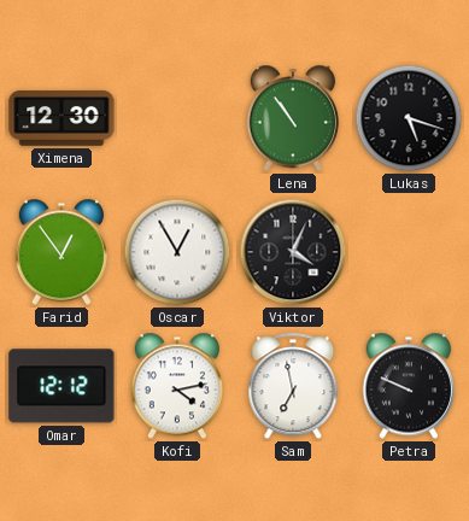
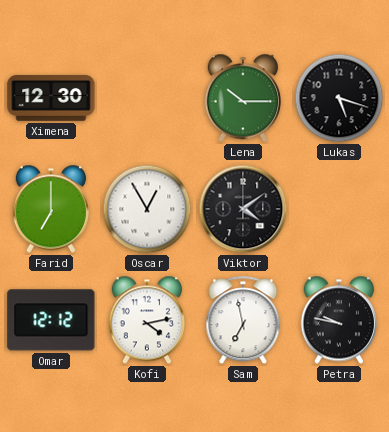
Lena: 10:54 -> 10:15
Farid: 12:54 -> 7:00
Viktor: 4:04 -> 4:09
Petra: 9:49 -> 9:47
